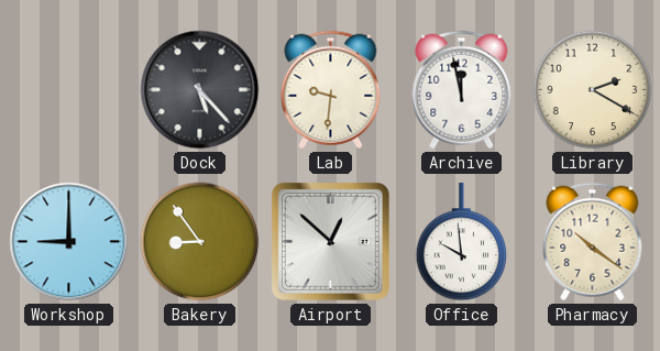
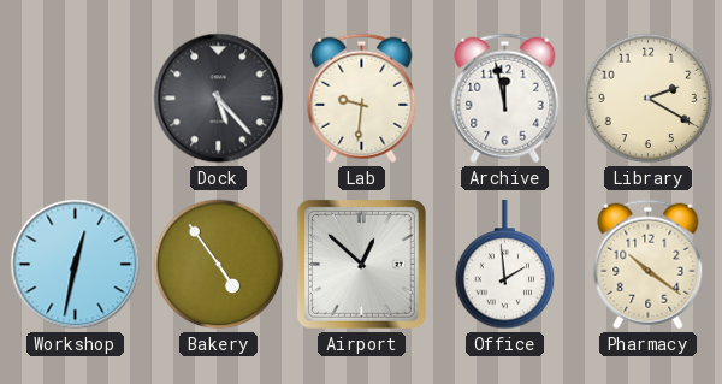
Workshop: 9:00 -> 12:32
Bakery: 8:54 -> 4:54
Office: 9:59 -> 1:59
